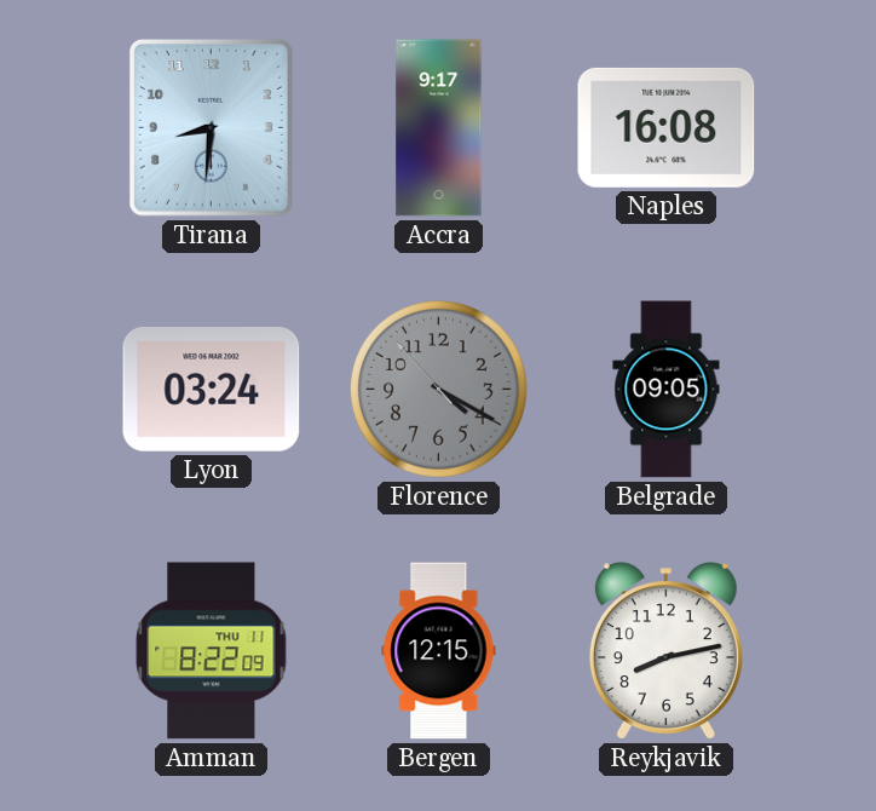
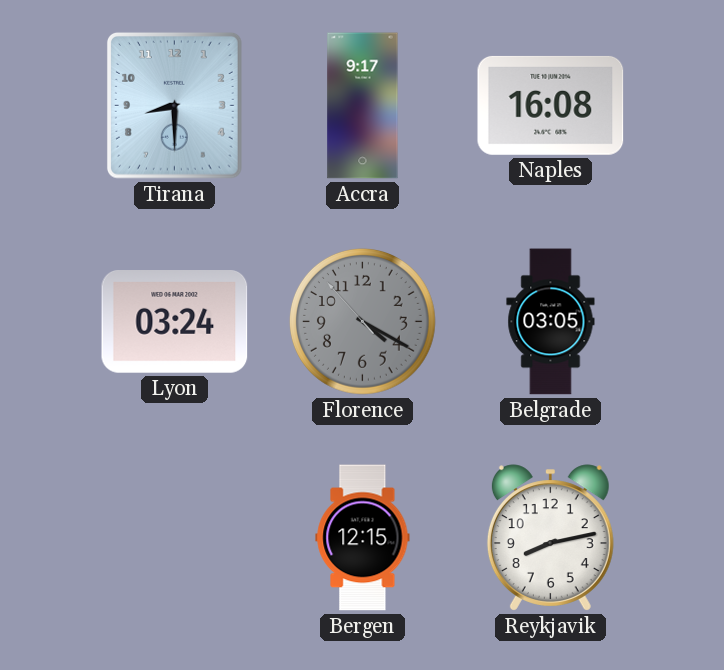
Tirana: 8:31 -> 8:30
Belgrade: 09:05 -> 03:05
Amman: 8:22 -> none
